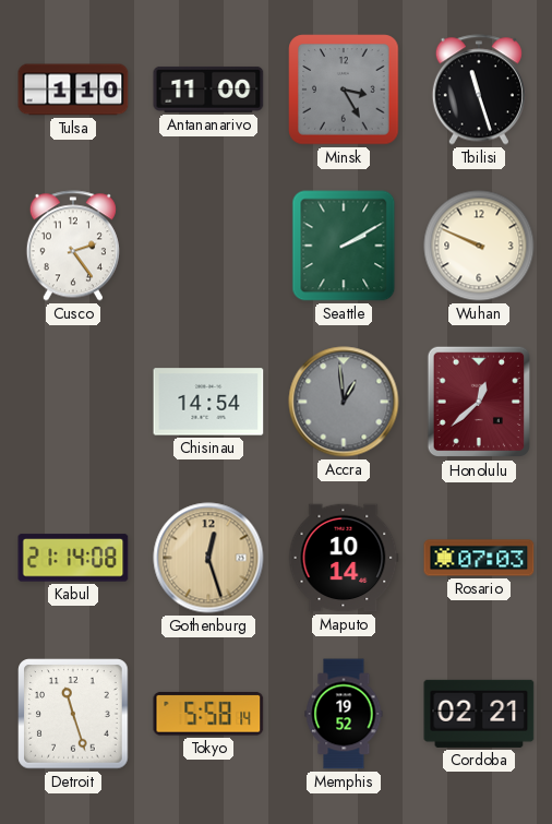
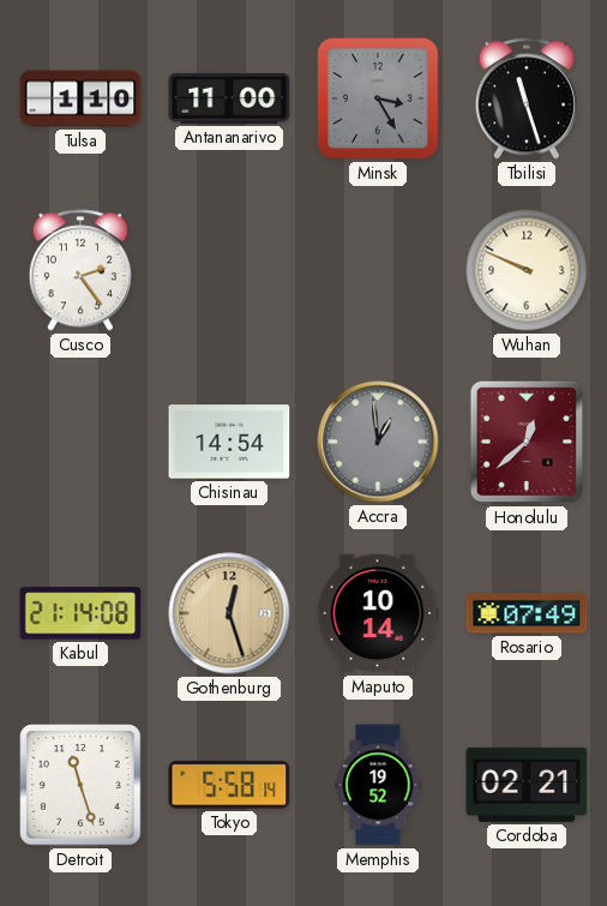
Seattle: 2:10 -> none
Rosario: 07:03 -> 07:49
